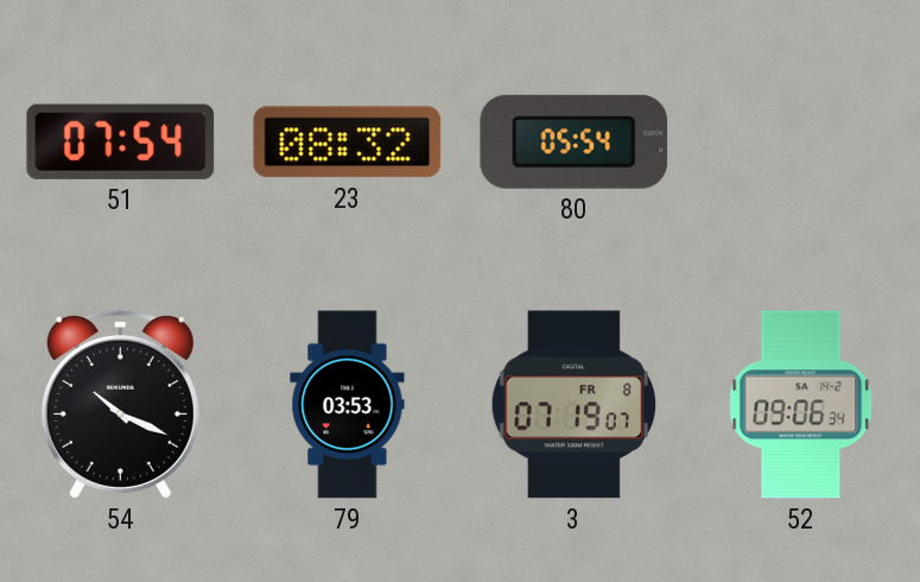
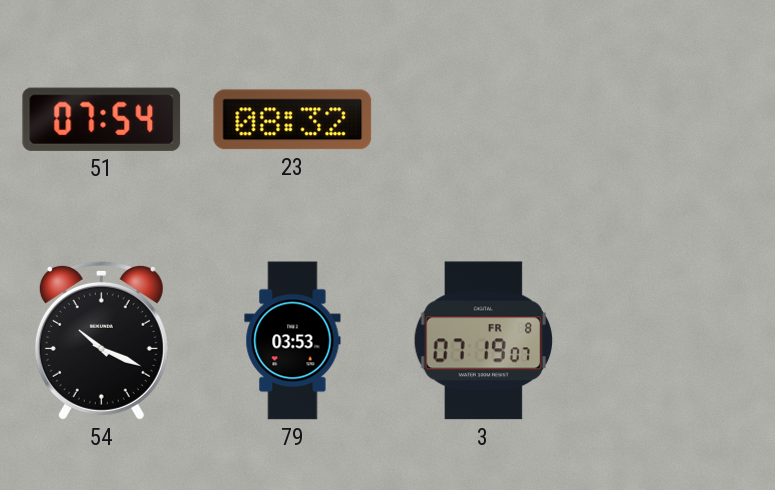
80: 05:54 -> none
52: 09:06 -> none
